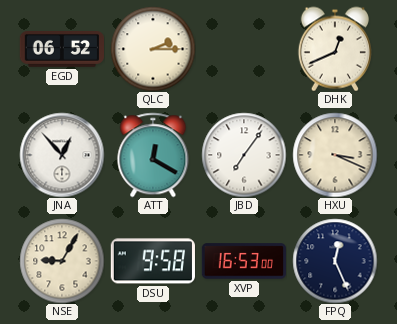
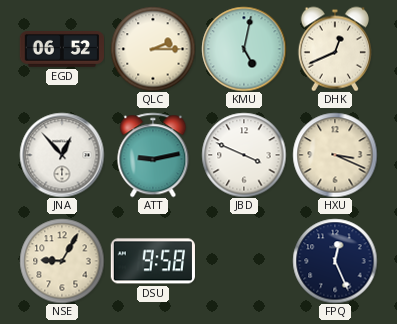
KMU: none -> 5:02
ATT: 12:20 -> 9:13
JBD: 7:06 -> 3:49
XVP: 16:53 -> none
